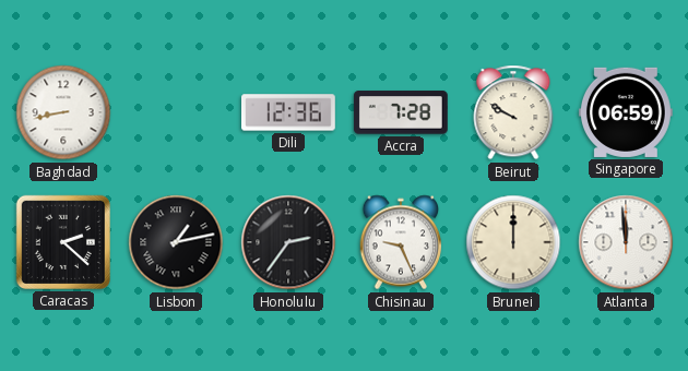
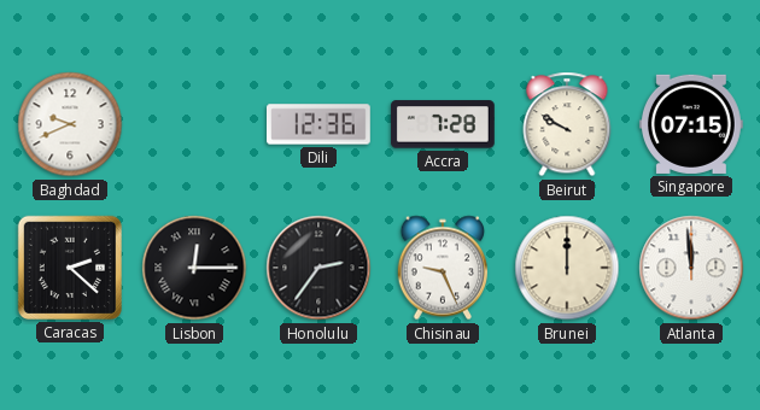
Baghdad: 8:43 -> 9:41
Singapore: 06:59 -> 07:15
Lisbon: 1:13 -> 12:15
